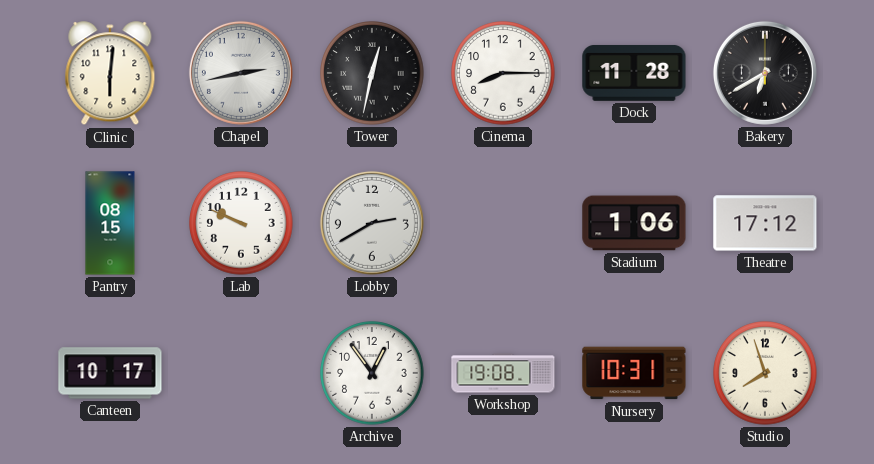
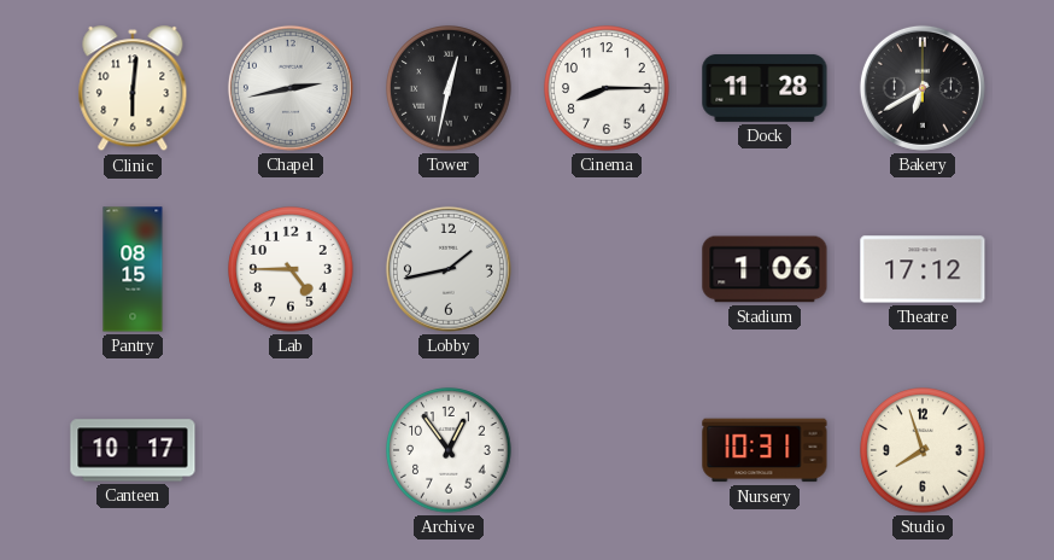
Lab: 9:49 -> 4:45
Lobby: 2:40 -> 1:43
Workshop: 19:08 -> none
